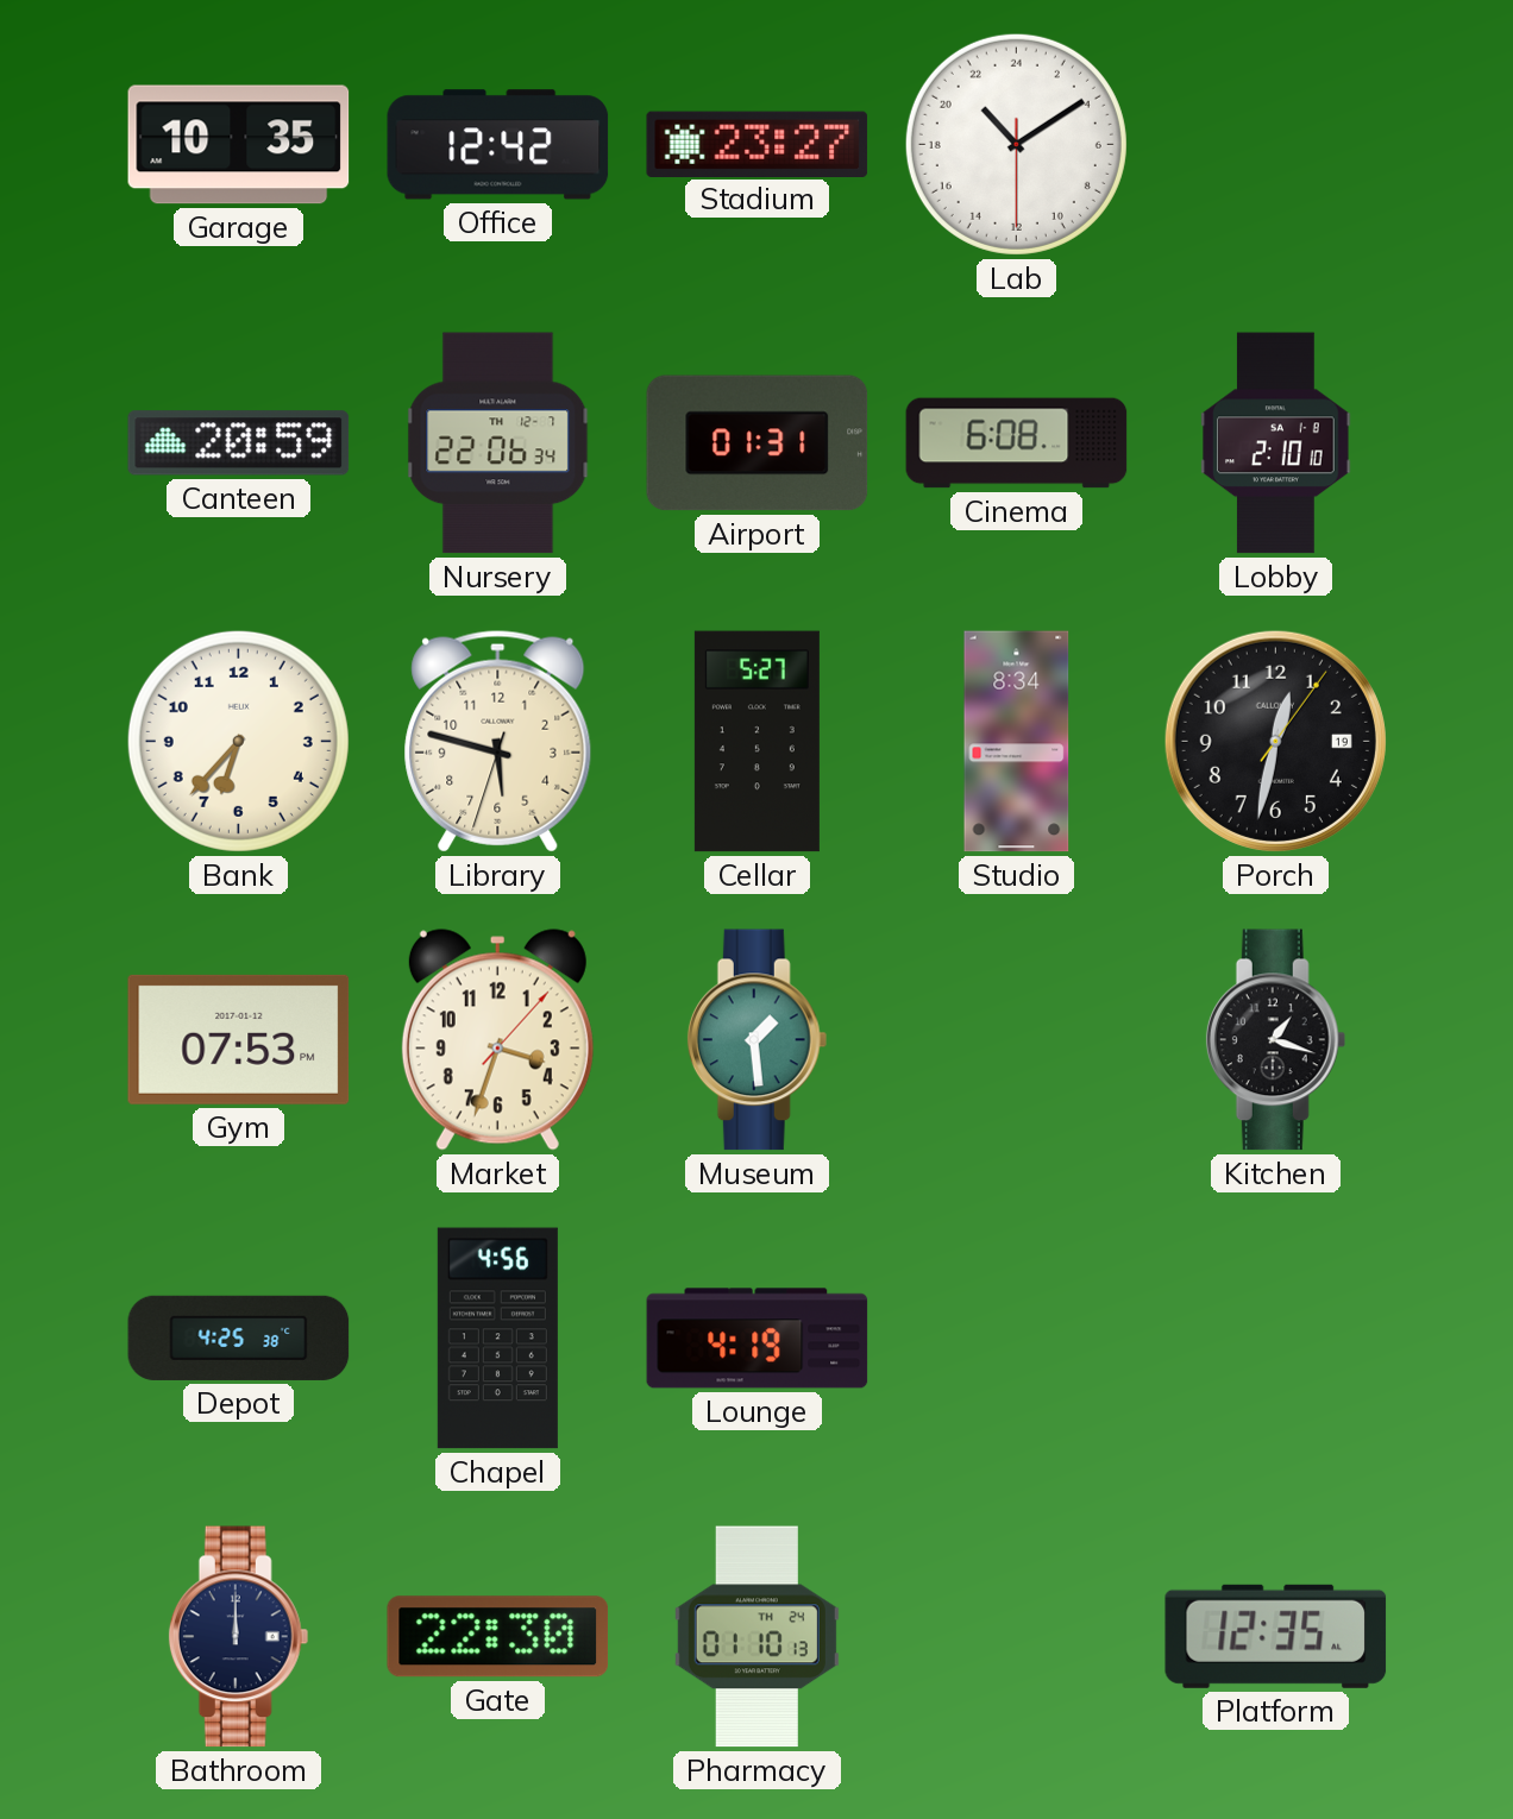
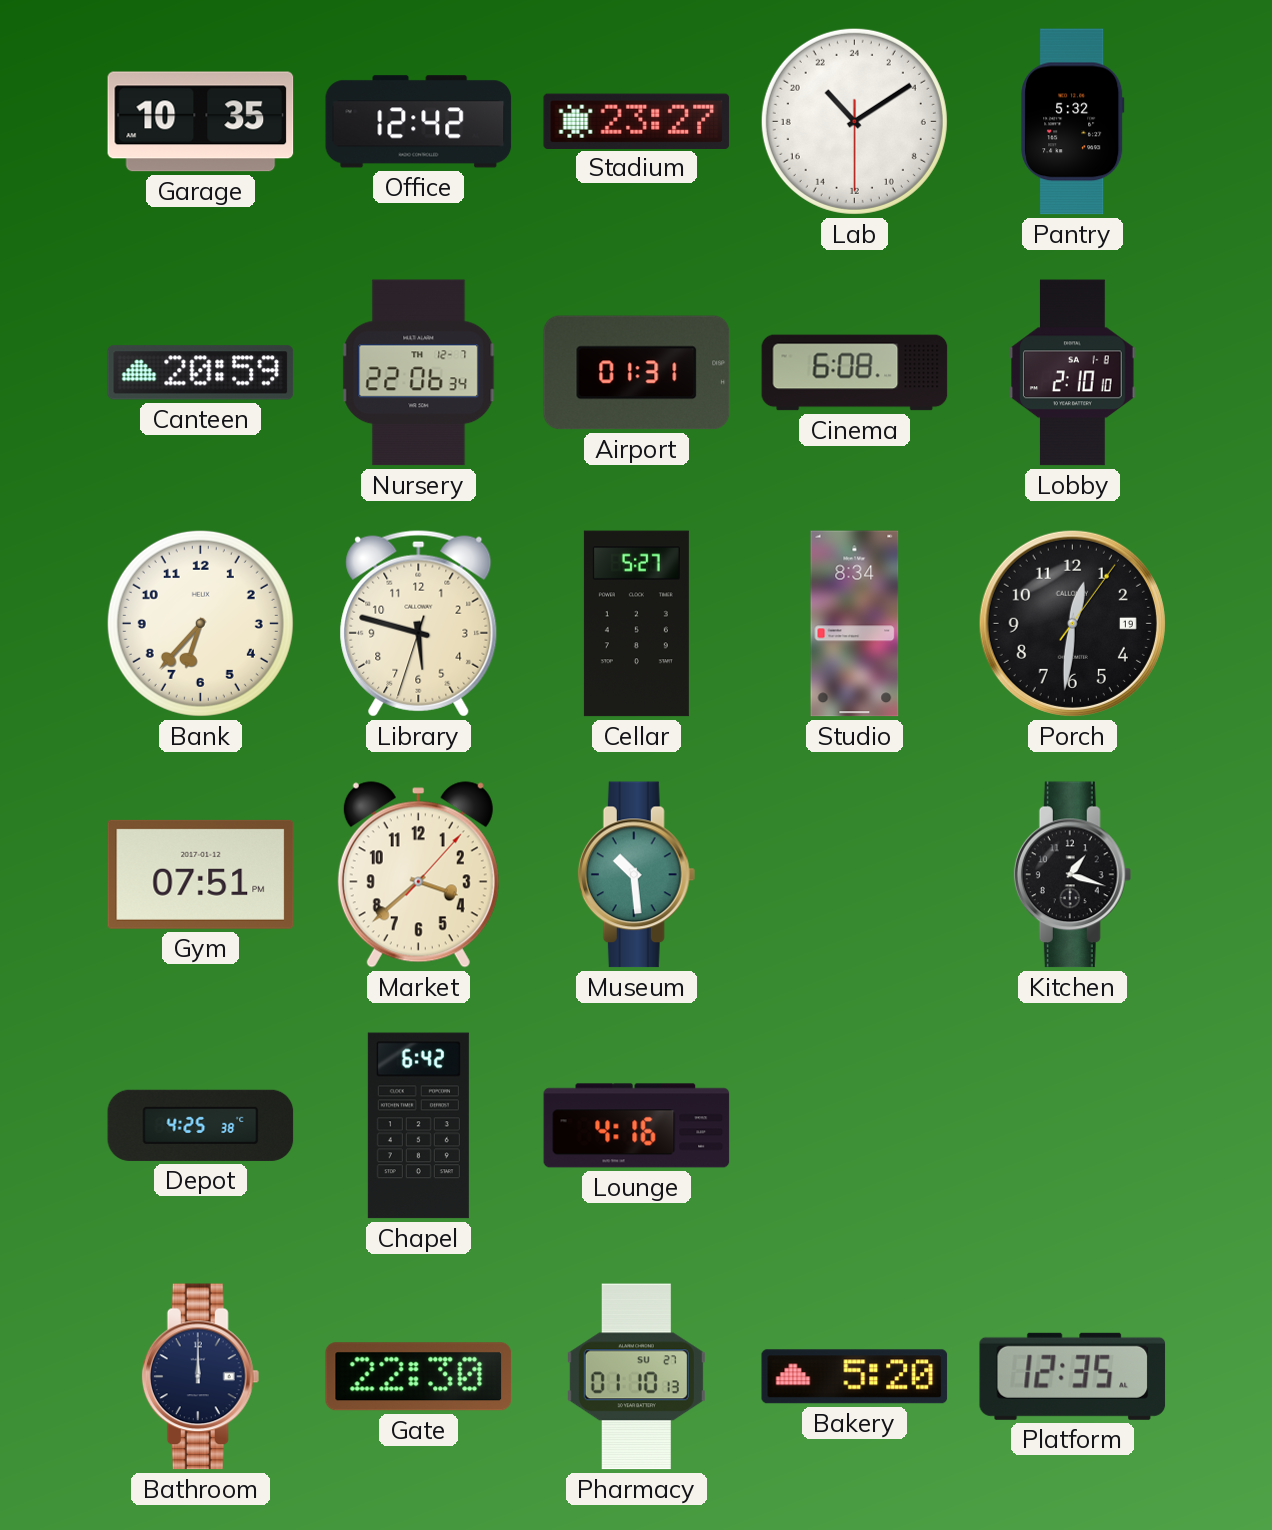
Pantry: none -> 5:32
Porch: 12:32 -> 12:31
Gym: 07:53 -> 07:51
Market: 3:33 -> 3:38
Museum: 1:29 -> 10:29
Chapel: 4:56 -> 6:42
Lounge: 4:19 -> 4:16
Pharmacy date: TH 24 -> SU 27
Bakery: none -> 5:20
